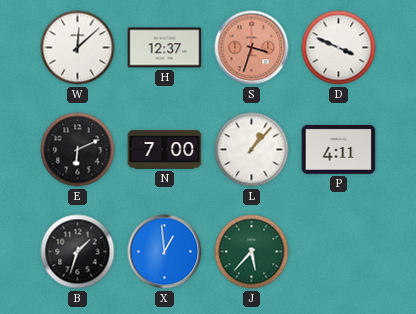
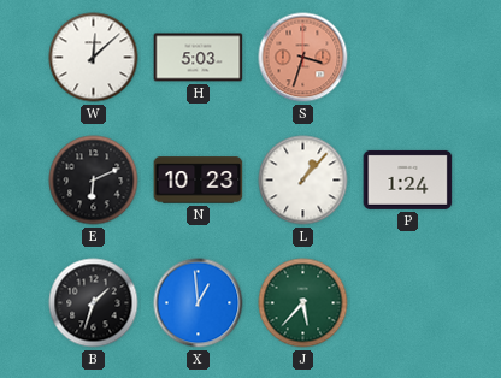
H: 12:37 -> 5:03
D: 3:49 -> none
N: 7:00 -> 10:23
P: 4:11 -> 1:24
